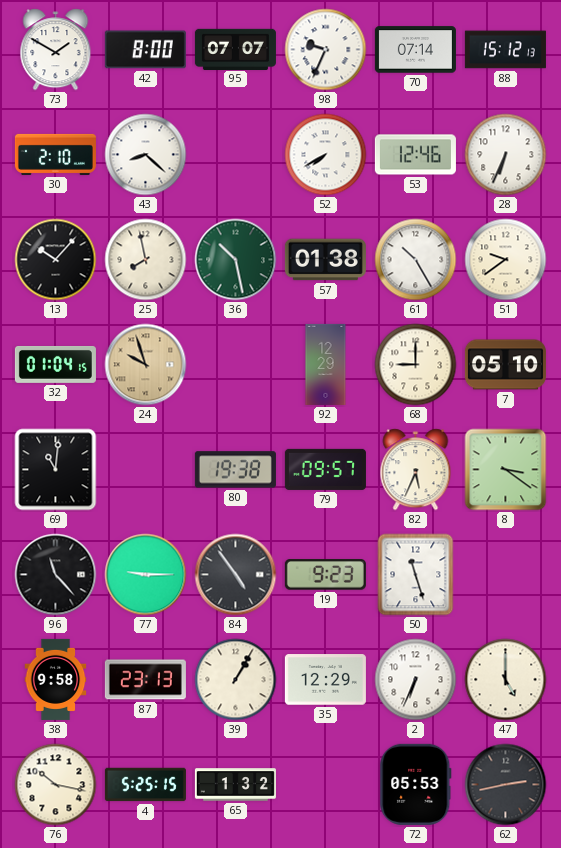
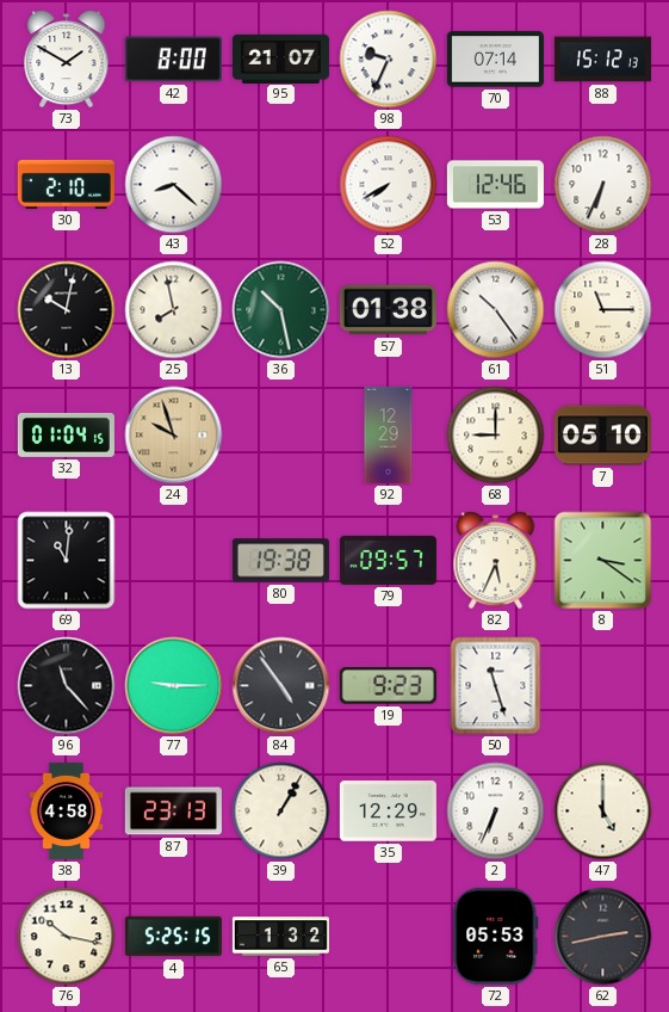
95: 07:07 -> 21:07
13: 10:07 -> 10:02
61: 10:25 -> 10:24
51: 9:39 -> 11:15
38: 9:58 -> 4:58
